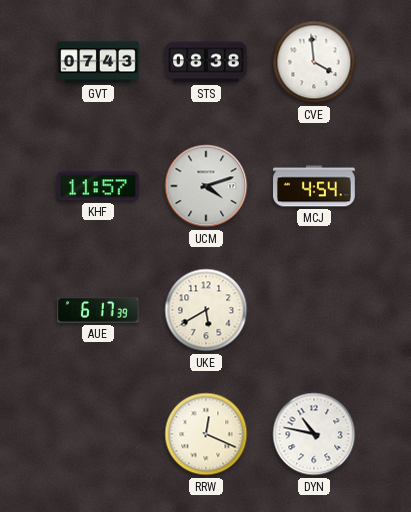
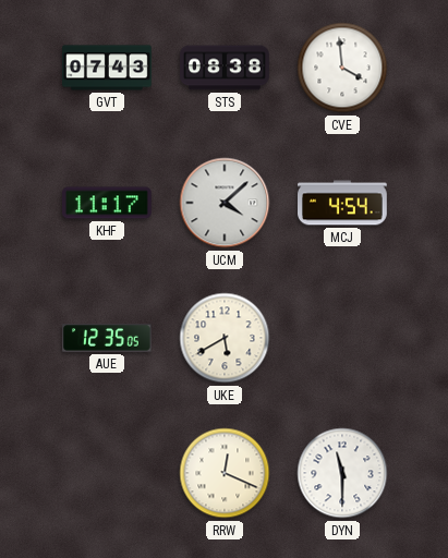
KHF: 11:57 -> 11:17
UCM: 4:12 -> 4:08
AUE: 6:17 -> 12:35
DYN: 10:47 -> 11:30
